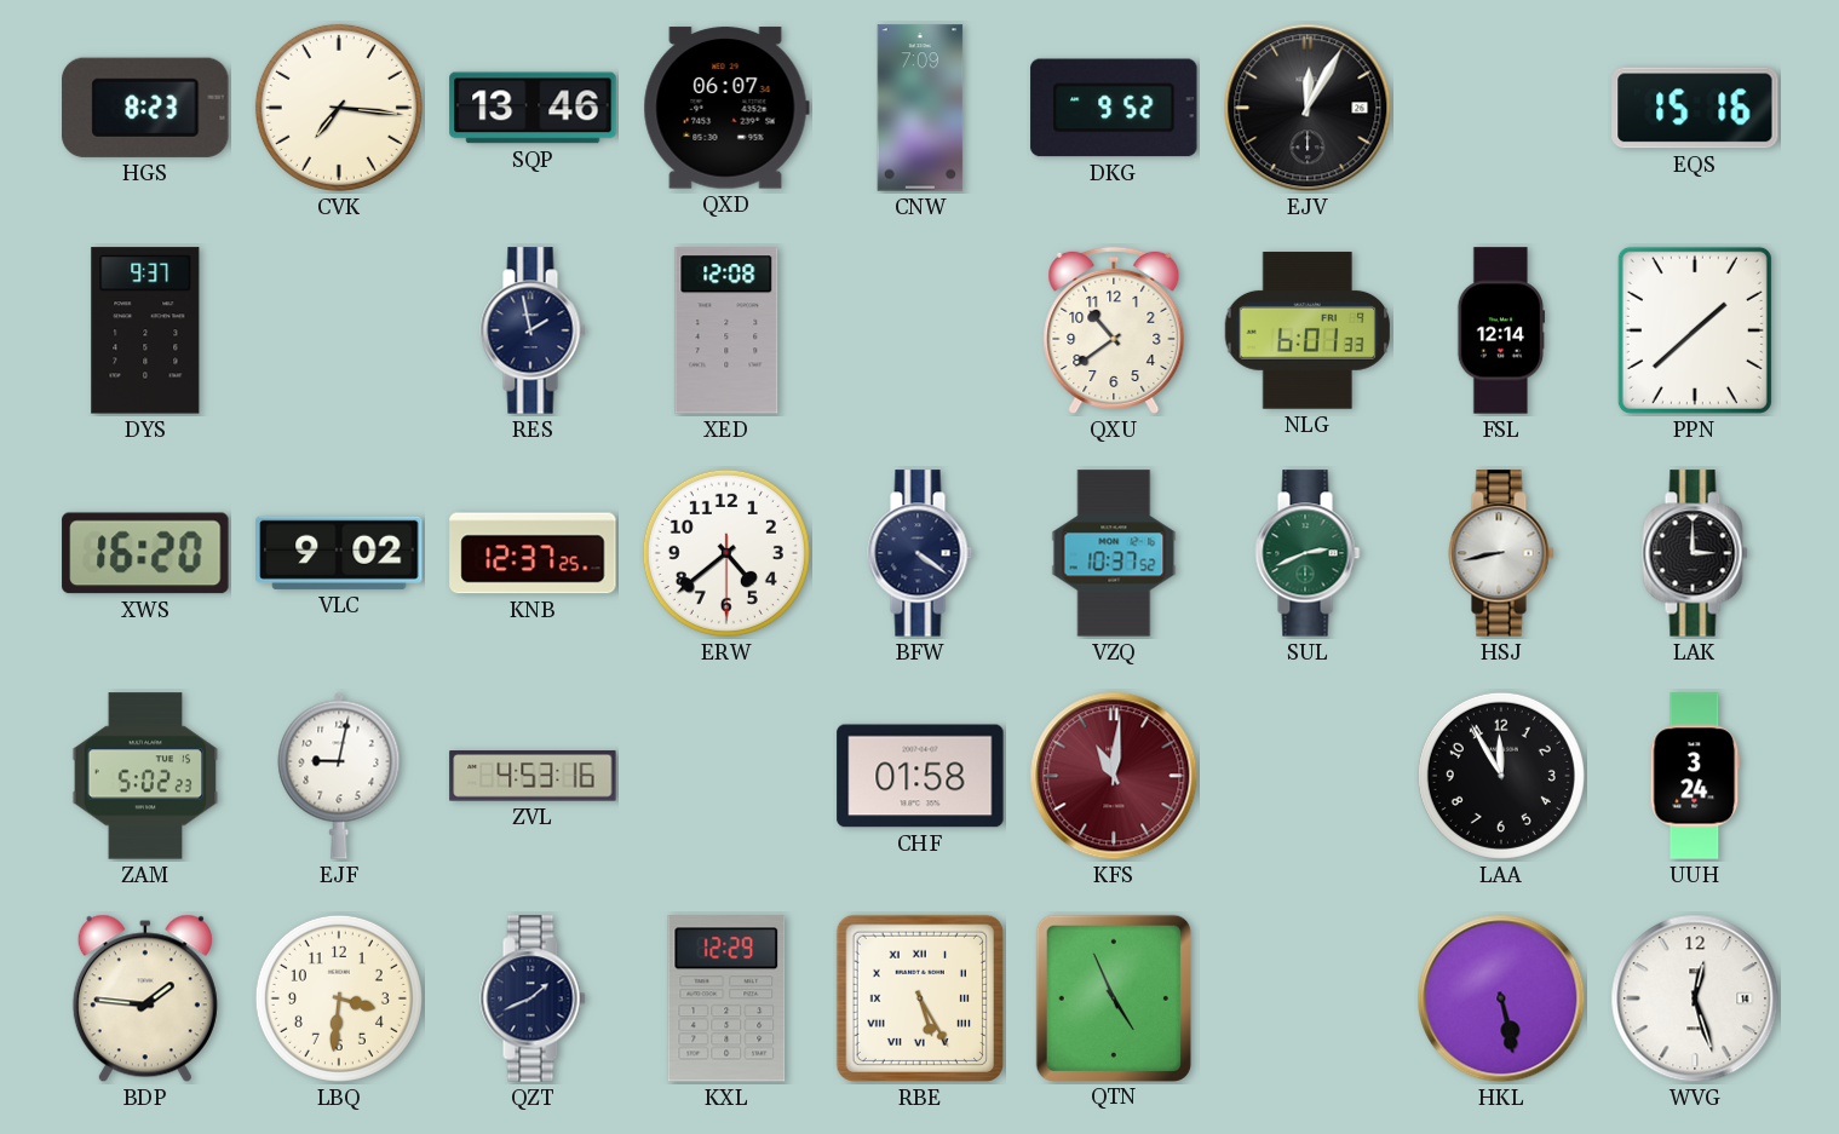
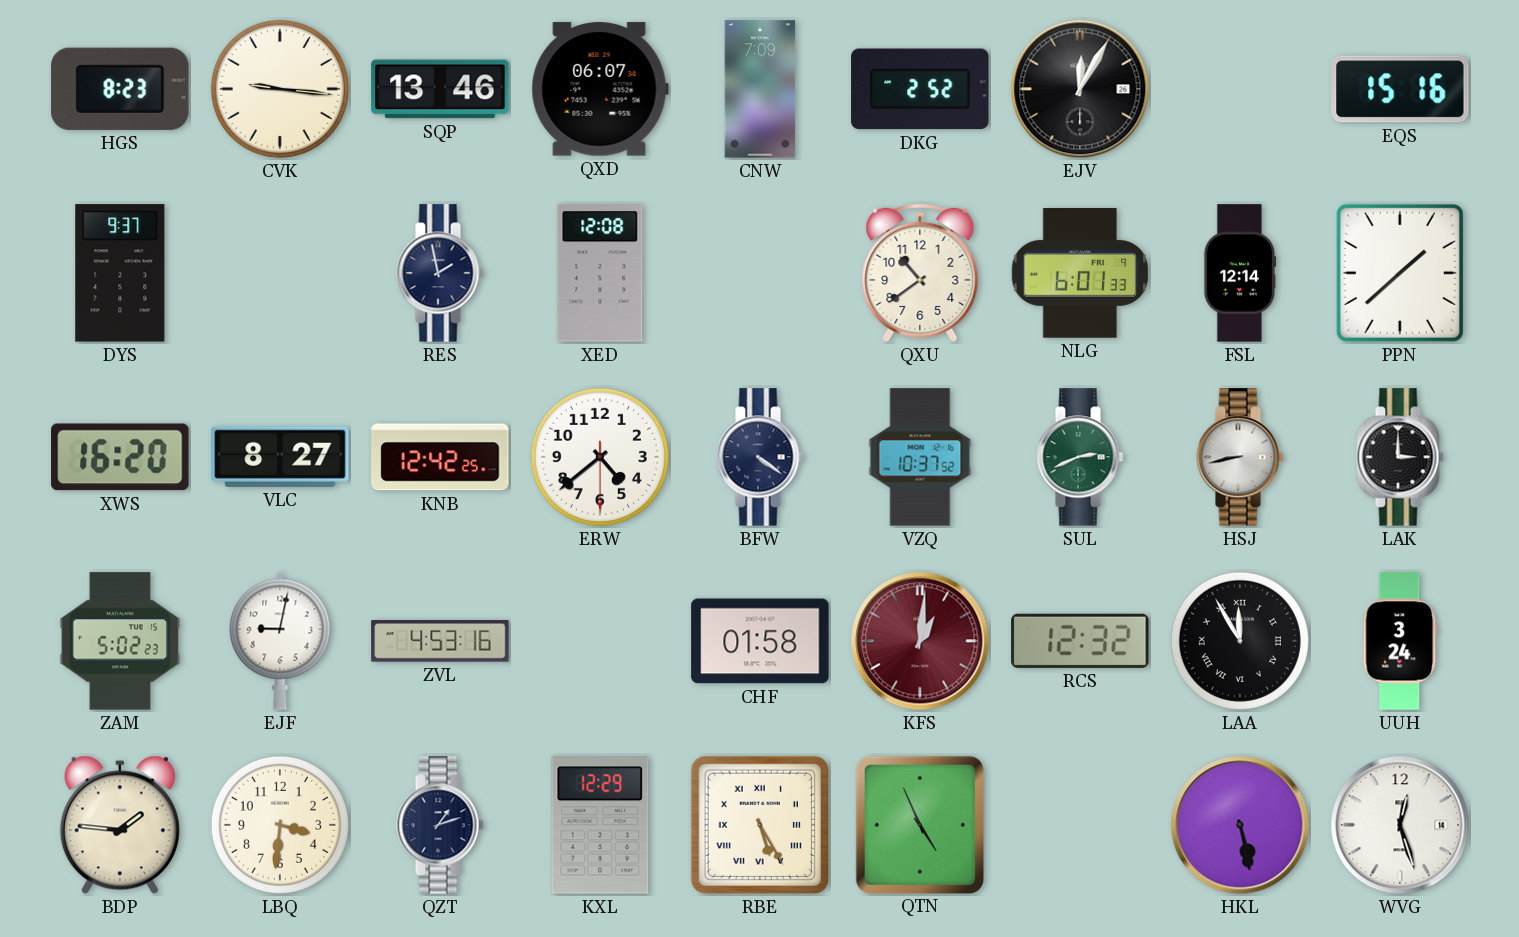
CVK: 7:16 -> 9:16
DKG: 9:52 -> 2:52
VLC: 9:02 -> 8:27
KNB: 12:37 -> 12:42
KFS: 11:01 -> 1:01
RCS: none -> 12:32
LAA numerals: Arabic -> Roman
QZT: 1:41 -> 1:12
